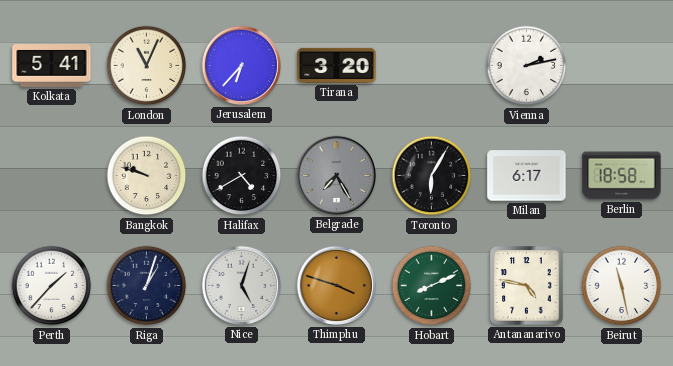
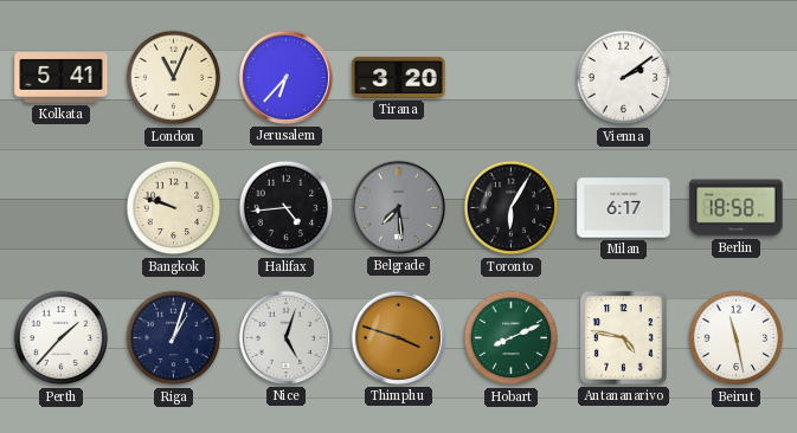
Vienna: 2:13 -> 2:09
Halifax: 4:40 -> 4:44
Belgrade: 7:25 -> 7:29
